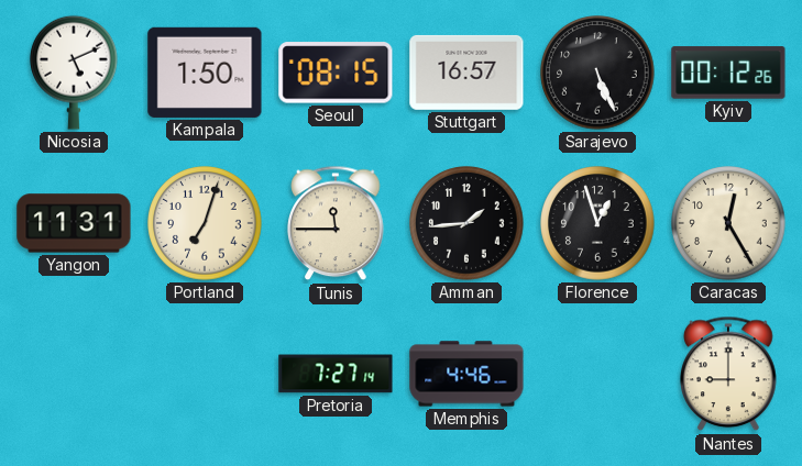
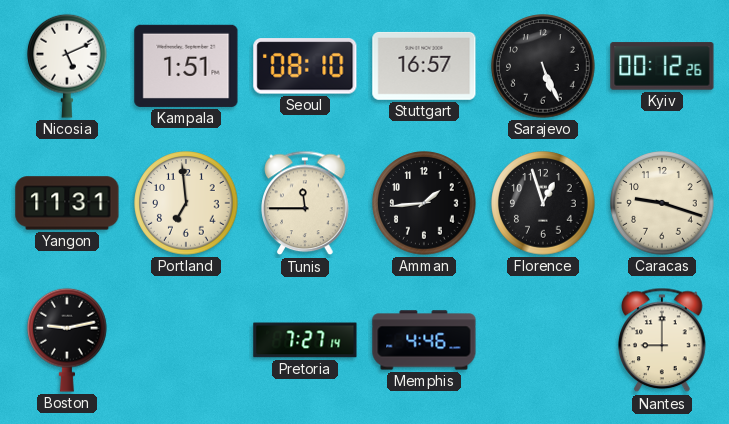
Kampala: 1:50 -> 1:51
Seoul: 08:15 -> 08:10
Portland: 7:03 -> 6:59
Caracas: 12:25 -> 9:18
Boston: none -> 9:13
